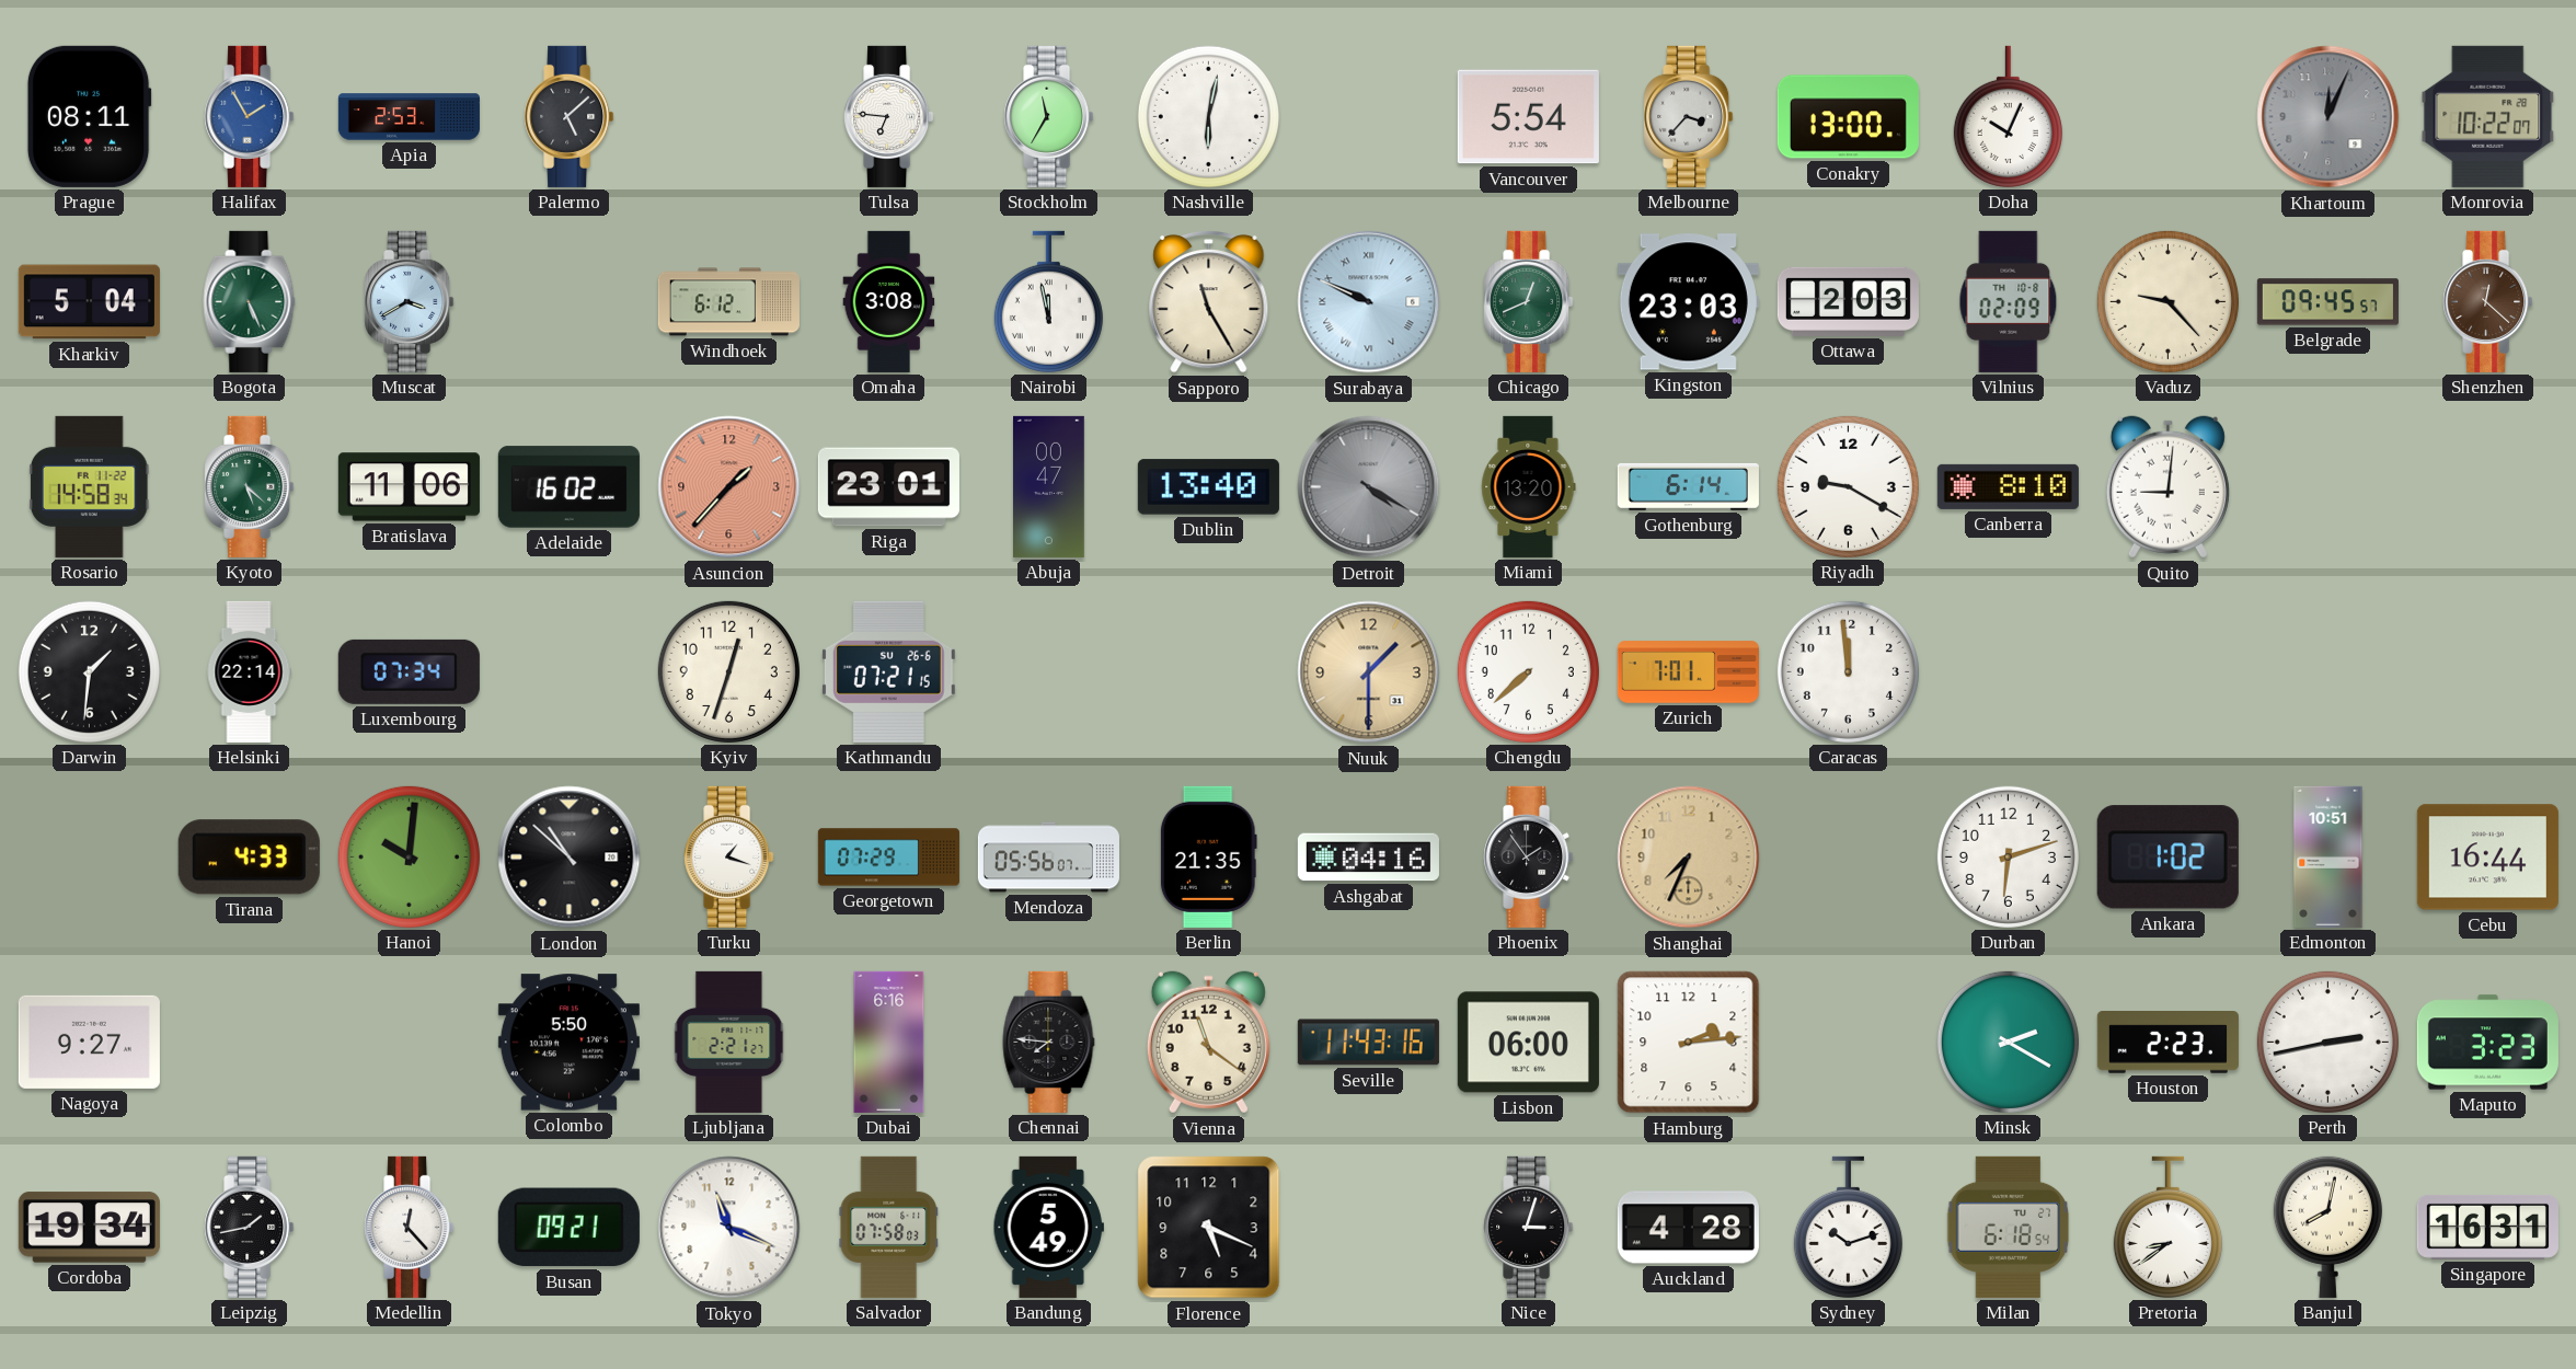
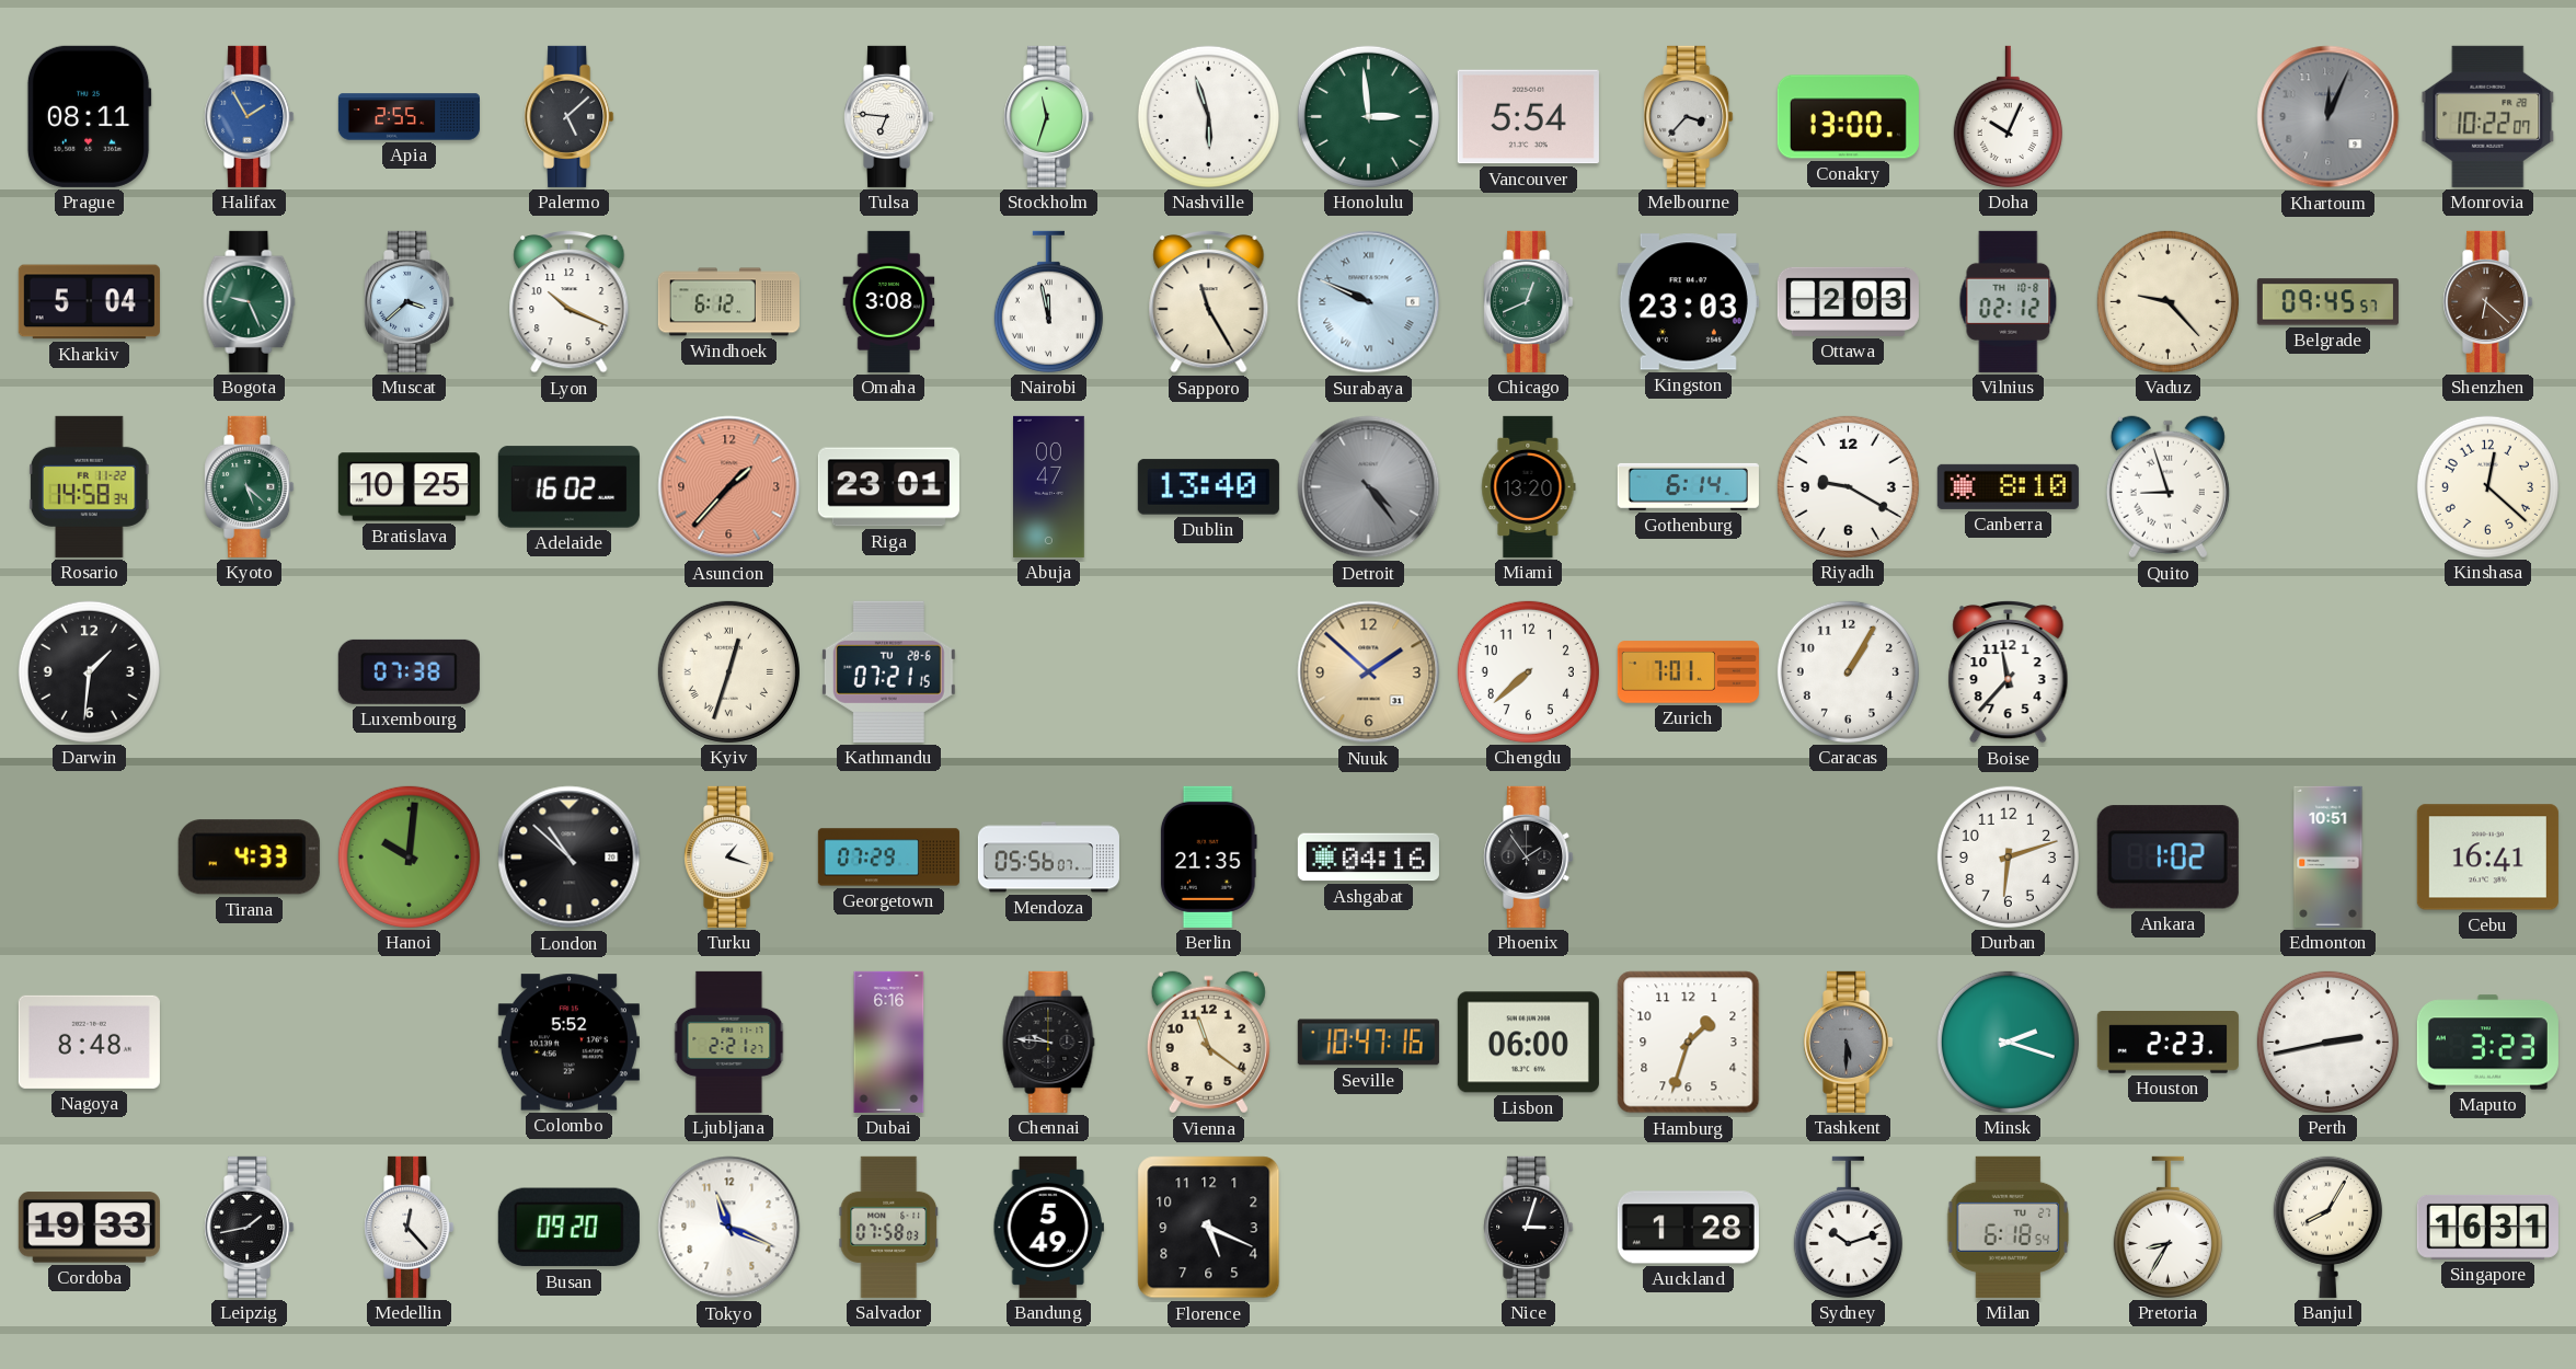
Apia: 2:53 -> 2:55
Stockholm: 11:35 -> 11:33
Nashville: 6:02 -> 5:57
Honolulu: none -> 2:59
Bogota: 5:26 -> 9:26
Muscat: 3:40 -> 3:38
Lyon: none -> 10:19
Vilnius: 02:09 -> 02:12
Shenzhen: 12:22 -> 6:22
Bratislava: 11:06 -> 10:25
Detroit: 4:20 -> 4:24
Quito: 9:01 -> 8:57
Kinshasa: none -> 12:22
Helsinki: 22:14 -> none
Luxembourg: 07:34 -> 07:38
Kyiv numerals: Arabic -> Roman
Kathmandu date: SU 26-6 -> TU 28-6
Nuuk: 1:30 -> 1:52
Caracas: 11:59 -> 1:05
Boise: none -> 11:37
Shanghai: 7:34 -> none
Cebu: 16:44 -> 16:41
Nagoya: 9:27 -> 8:48
Colombo: 5:50 -> 5:52
Chennai: 7:46 -> 9:46
Seville: 11:43 -> 10:47
Hamburg: 2:14 -> 1:33
Tashkent: none -> 5:30
Minsk: 2:20 -> 2:18
Cordoba: 19:34 -> 19:33
Busan: 09:21 -> 09:20
Auckland: 4:28 -> 1:28
Pretoria: 8:39 -> 8:35
Banjul: 8:02 -> 8:05
